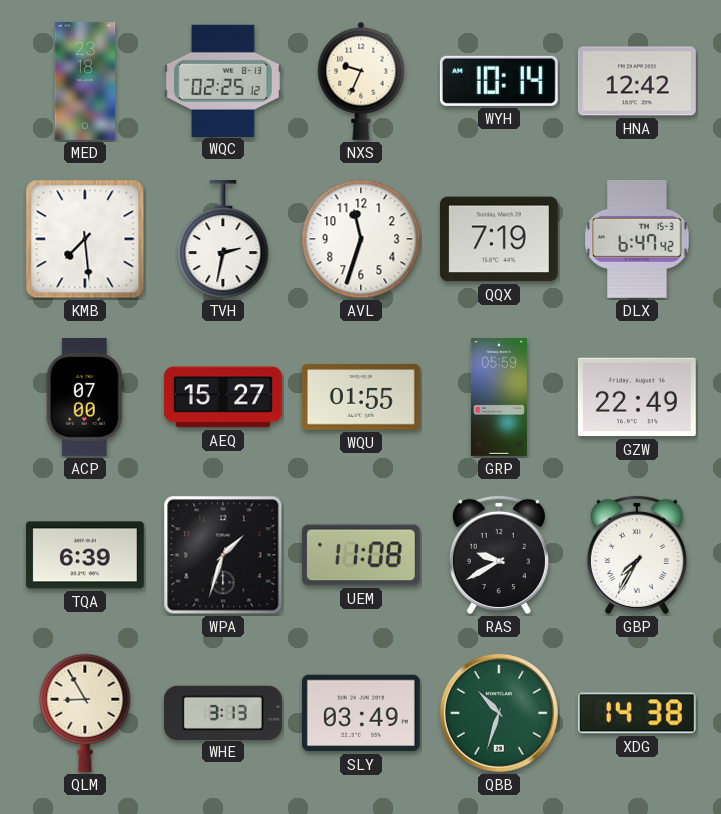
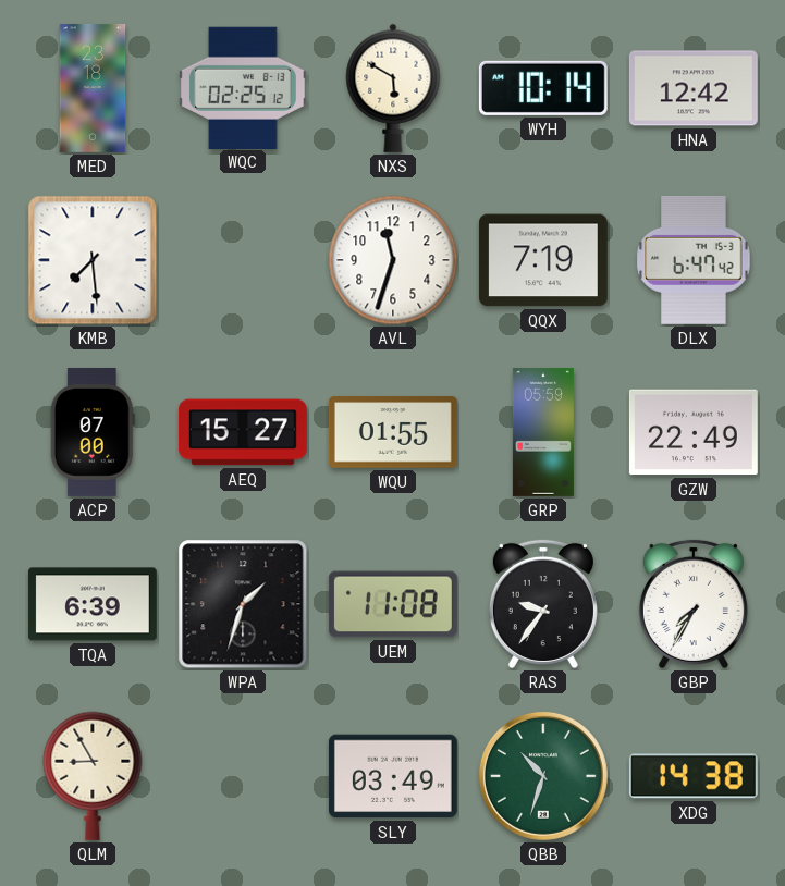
NXS: 9:34 -> 5:50
TVH: 2:32 -> none
RAS: 9:40 -> 9:36
WHE: 3:13 -> none
